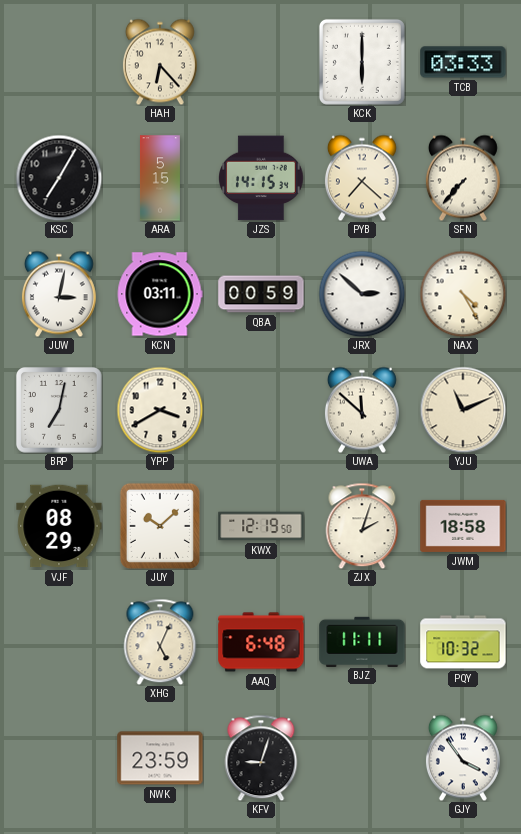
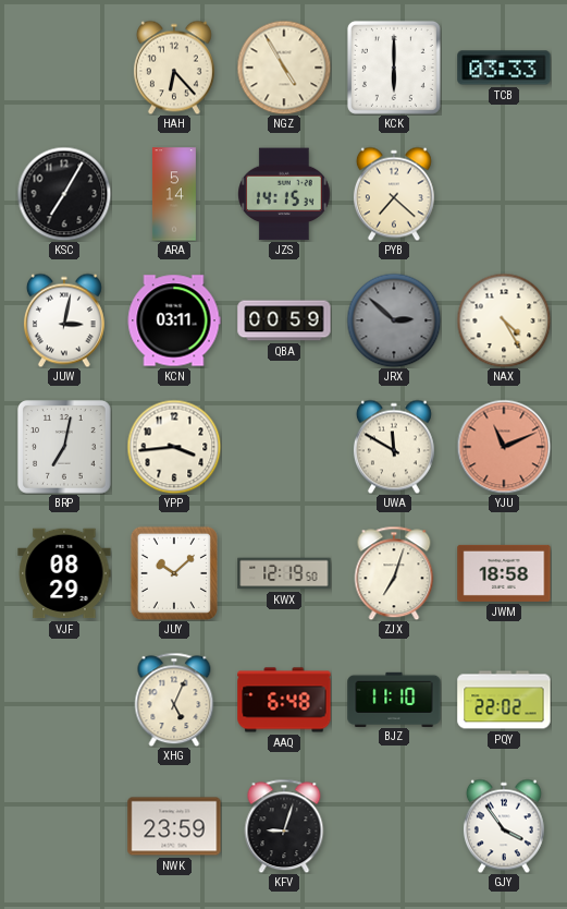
NGZ: none -> 4:55
ARA: 5:15 -> 5:14
SFN: 7:37 -> none
JRX dial: white -> grey
YPP: 3:40 -> 3:44
UWA: 11:52 -> 11:50
YJU dial: cream -> salmon
ZJX: 2:03 -> 7:03
BJZ: 11:11 -> 11:10
PQY: 10:32 -> 22:02
